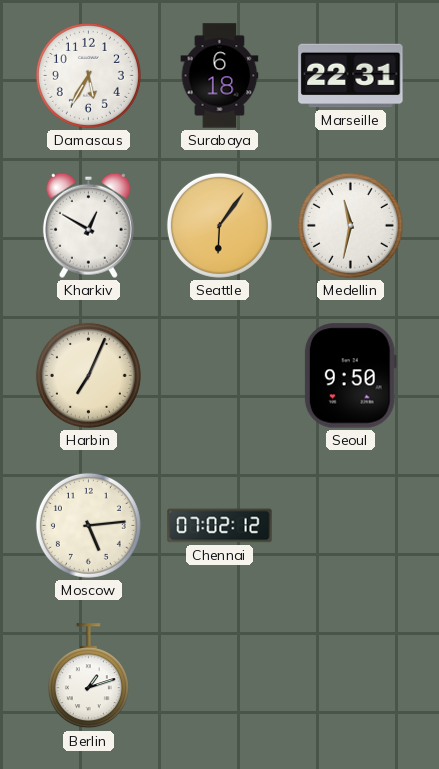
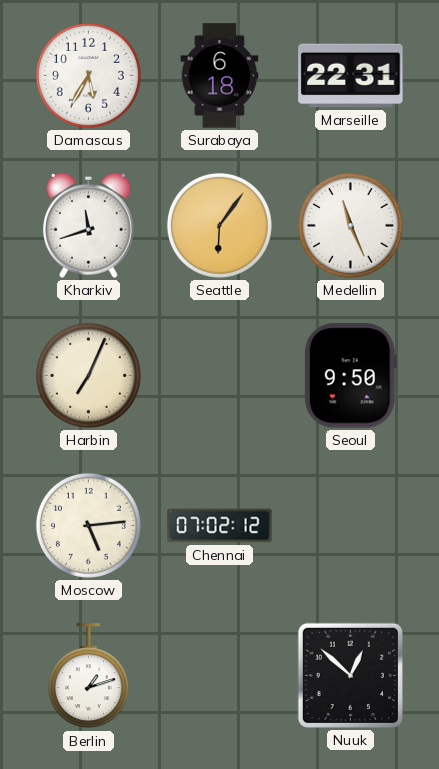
Kharkiv: 12:50 -> 11:42
Medellin: 11:32 -> 11:26
Nuuk: none -> 12:52
